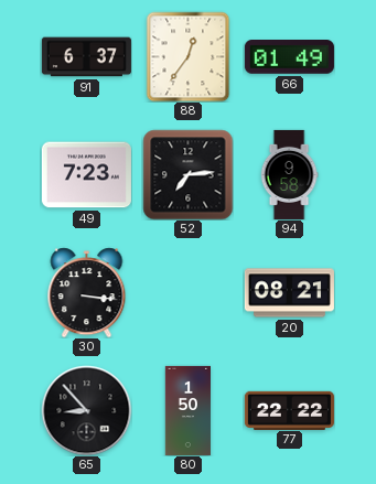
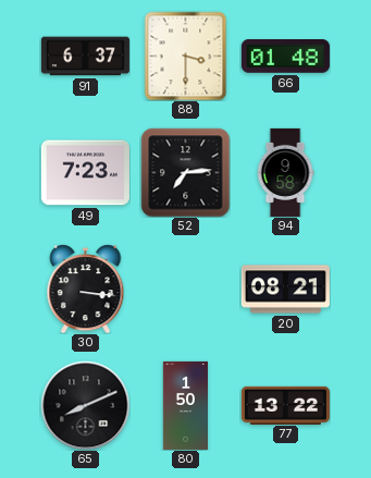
88: 12:36 -> 3:30
66: 01:49 -> 01:48
65: 8:53 -> 8:11
77: 22:22 -> 13:22
